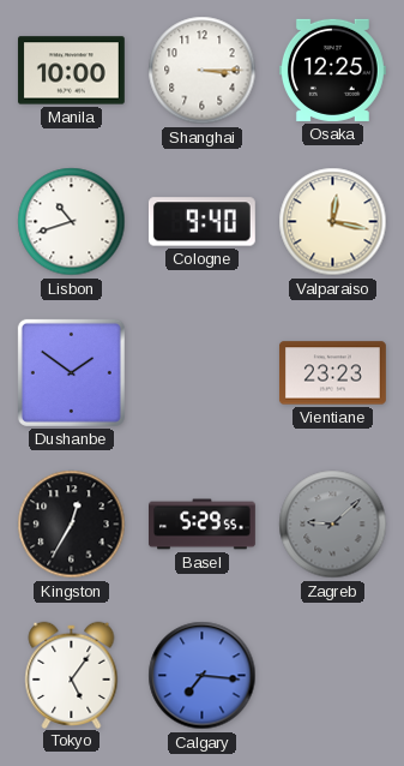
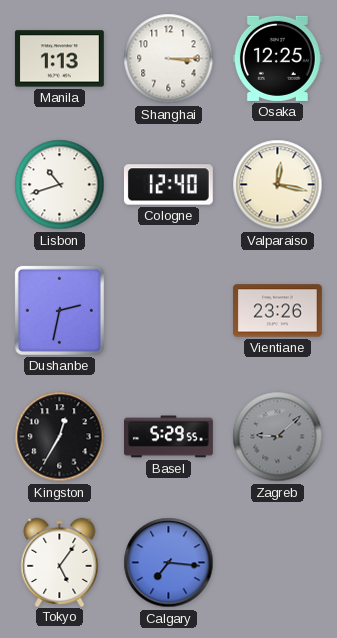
Manila: 10:00 -> 1:13
Cologne: 9:40 -> 12:40
Dushanbe: 1:51 -> 2:32
Vientiane: 23:23 -> 23:26
